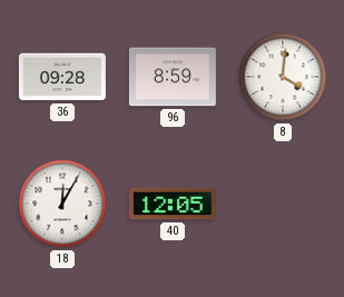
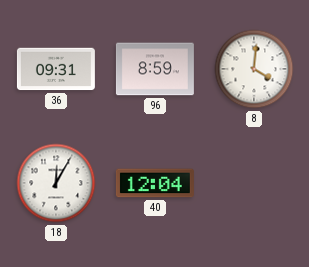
36: 09:28 -> 09:31
40: 12:05 -> 12:04
